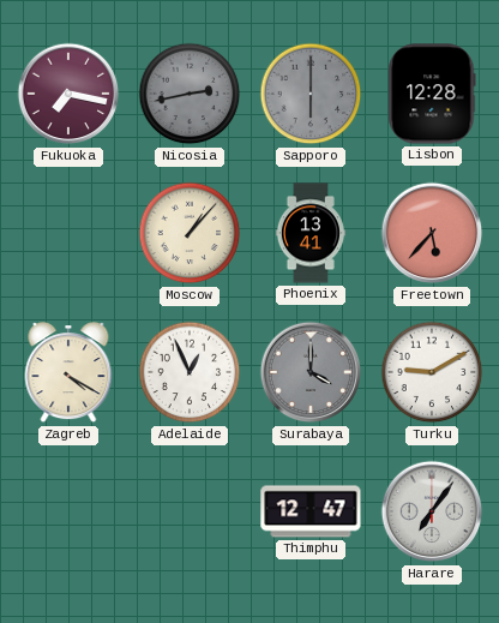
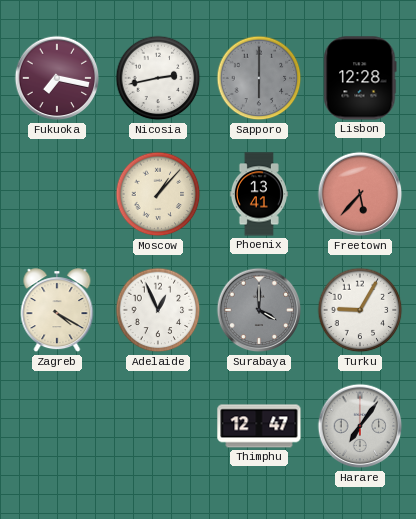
Nicosia dial: grey -> white
Turku: 9:10 -> 9:05
